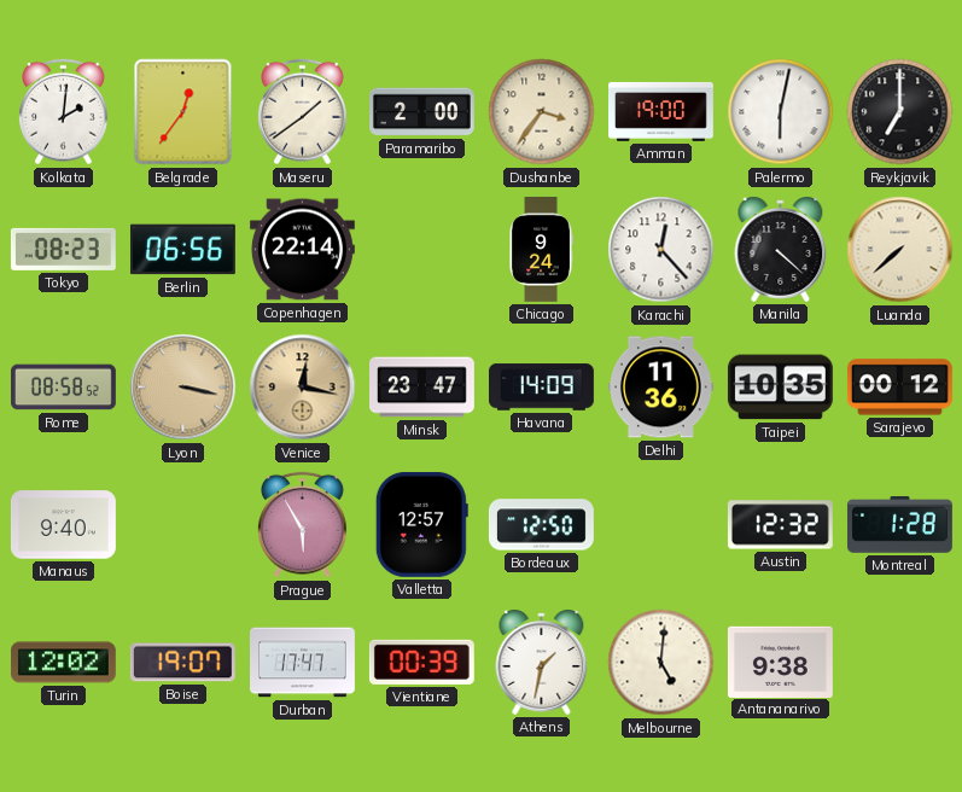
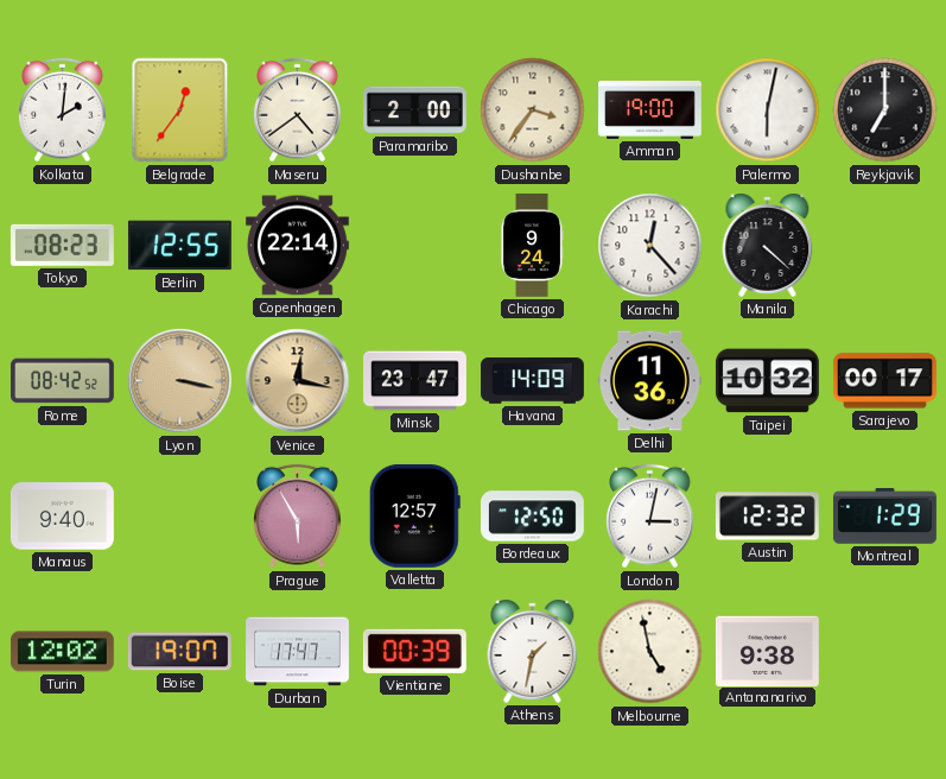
Maseru: 1:39 -> 4:39
Berlin: 06:56 -> 12:55
Luanda: 7:38 -> none
Rome: 08:58 -> 08:42
Taipei: 10:35 -> 10:32
Sarajevo: 00:12 -> 00:17
London: none -> 3:02
Montreal: 1:28 -> 1:29
Melbourne: 5:01 -> 4:58
